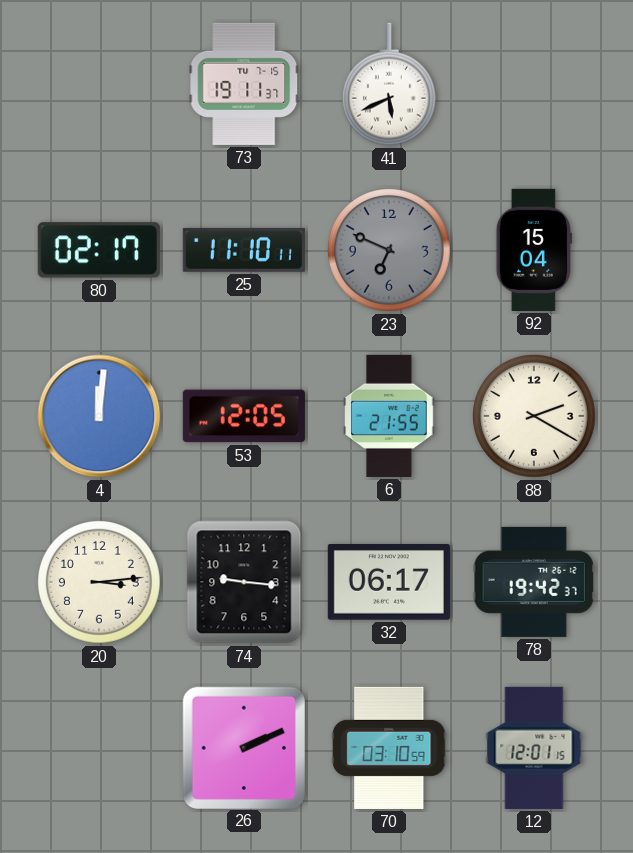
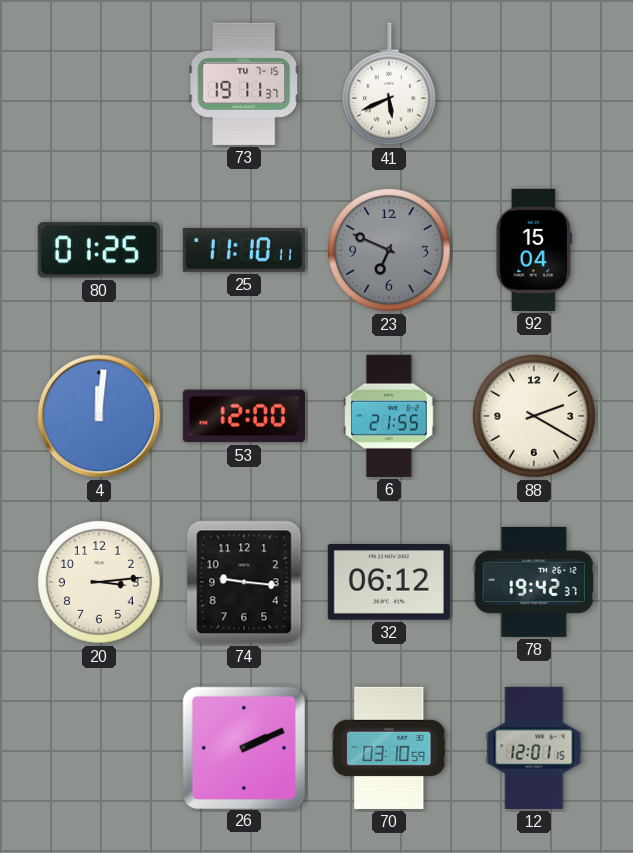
80: 02:17 -> 01:25
53: 12:05 -> 12:00
32: 06:17 -> 06:12
